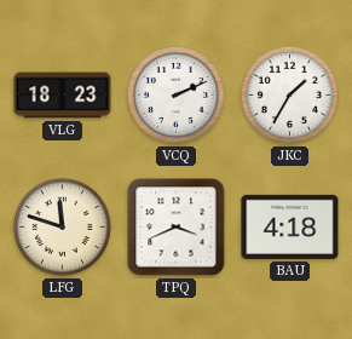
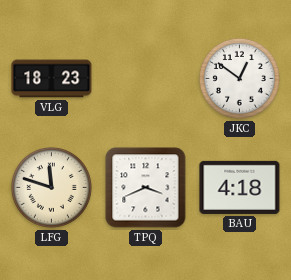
VCQ: 2:11 -> none
JKC: 1:35 -> 12:51
